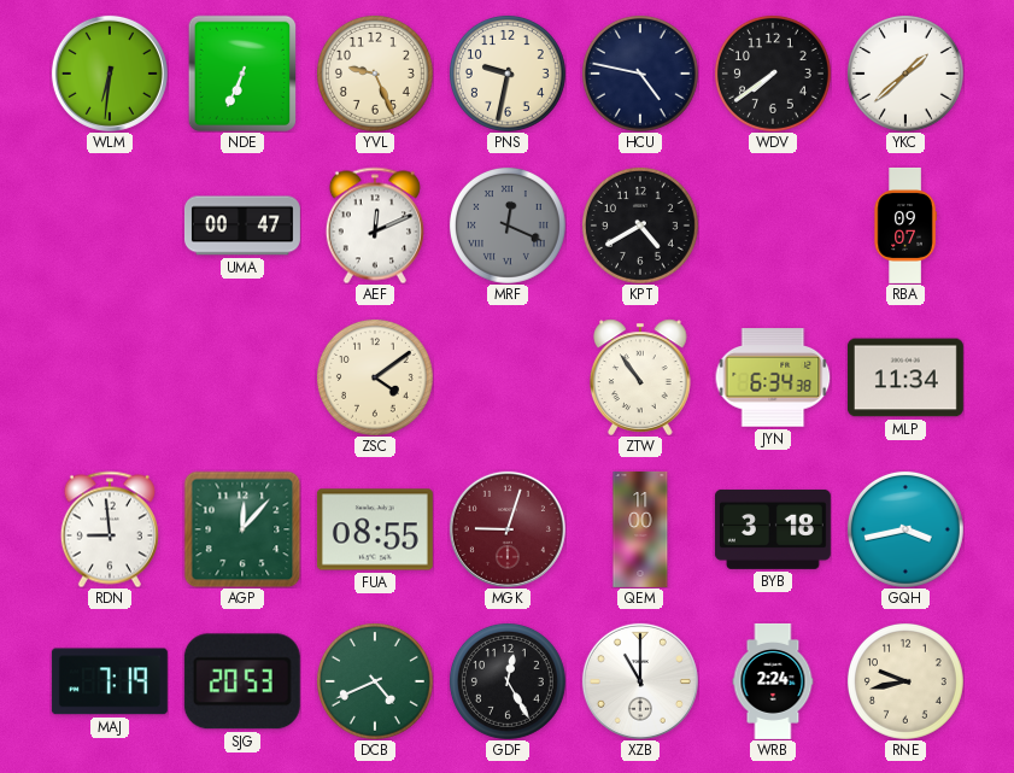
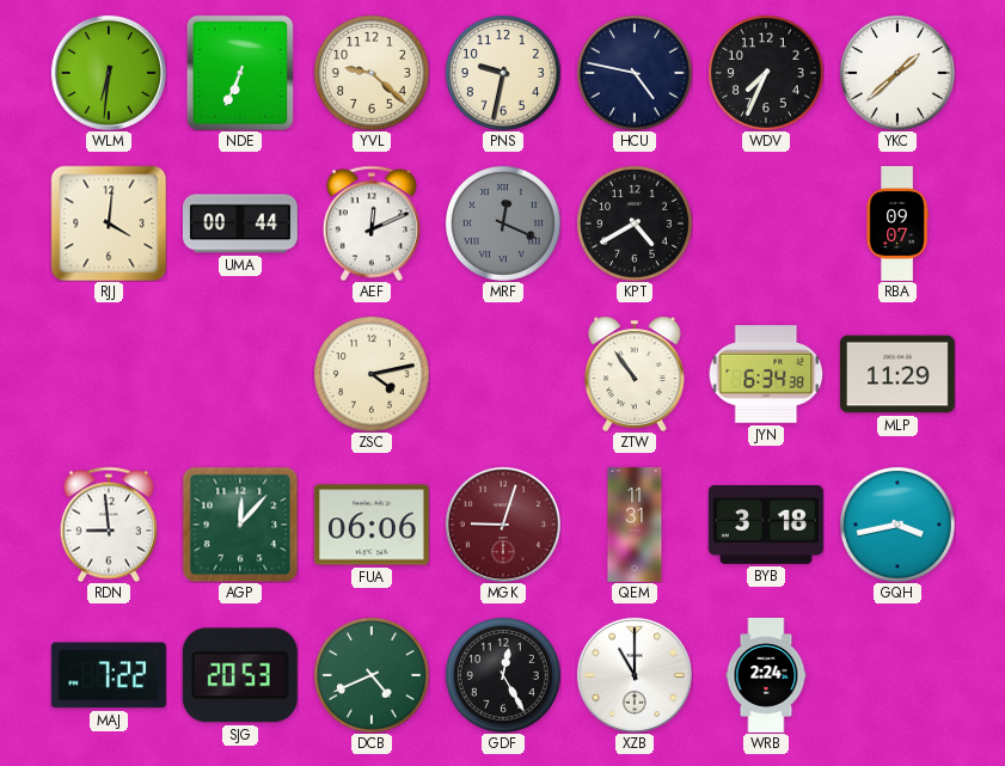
YVL: 9:26 -> 9:22
WDV: 7:39 -> 7:34
RJJ: none -> 4:01
UMA: 00:47 -> 00:44
ZSC: 4:09 -> 4:13
MLP: 11:34 -> 11:29
FUA: 08:55 -> 06:06
QEM: 11:00 -> 11:31
MAJ: 7:19 -> 7:22
RNE: 9:43 -> none
